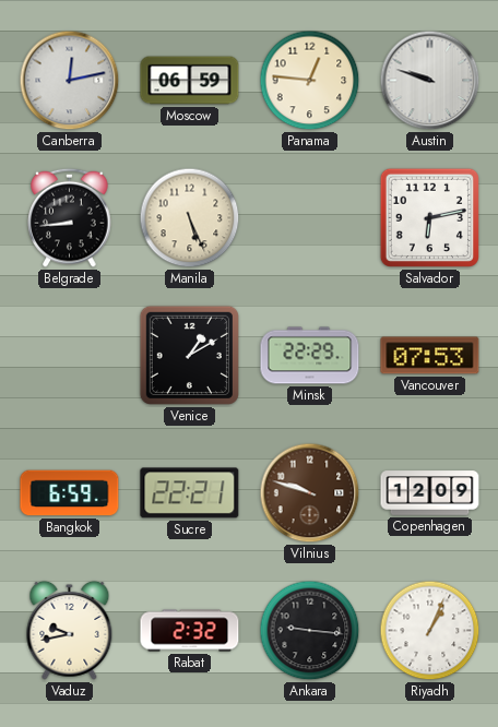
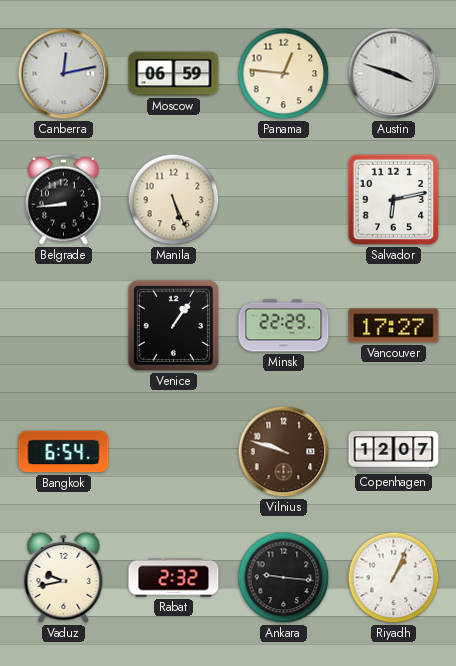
Austin: 9:48 -> 3:48
Venice: 1:10 -> 1:06
Vancouver: 07:53 -> 17:27
Bangkok: 6:59 -> 6:54
Sucre: 22:21 -> none
Copenhagen: 12:09 -> 12:07
